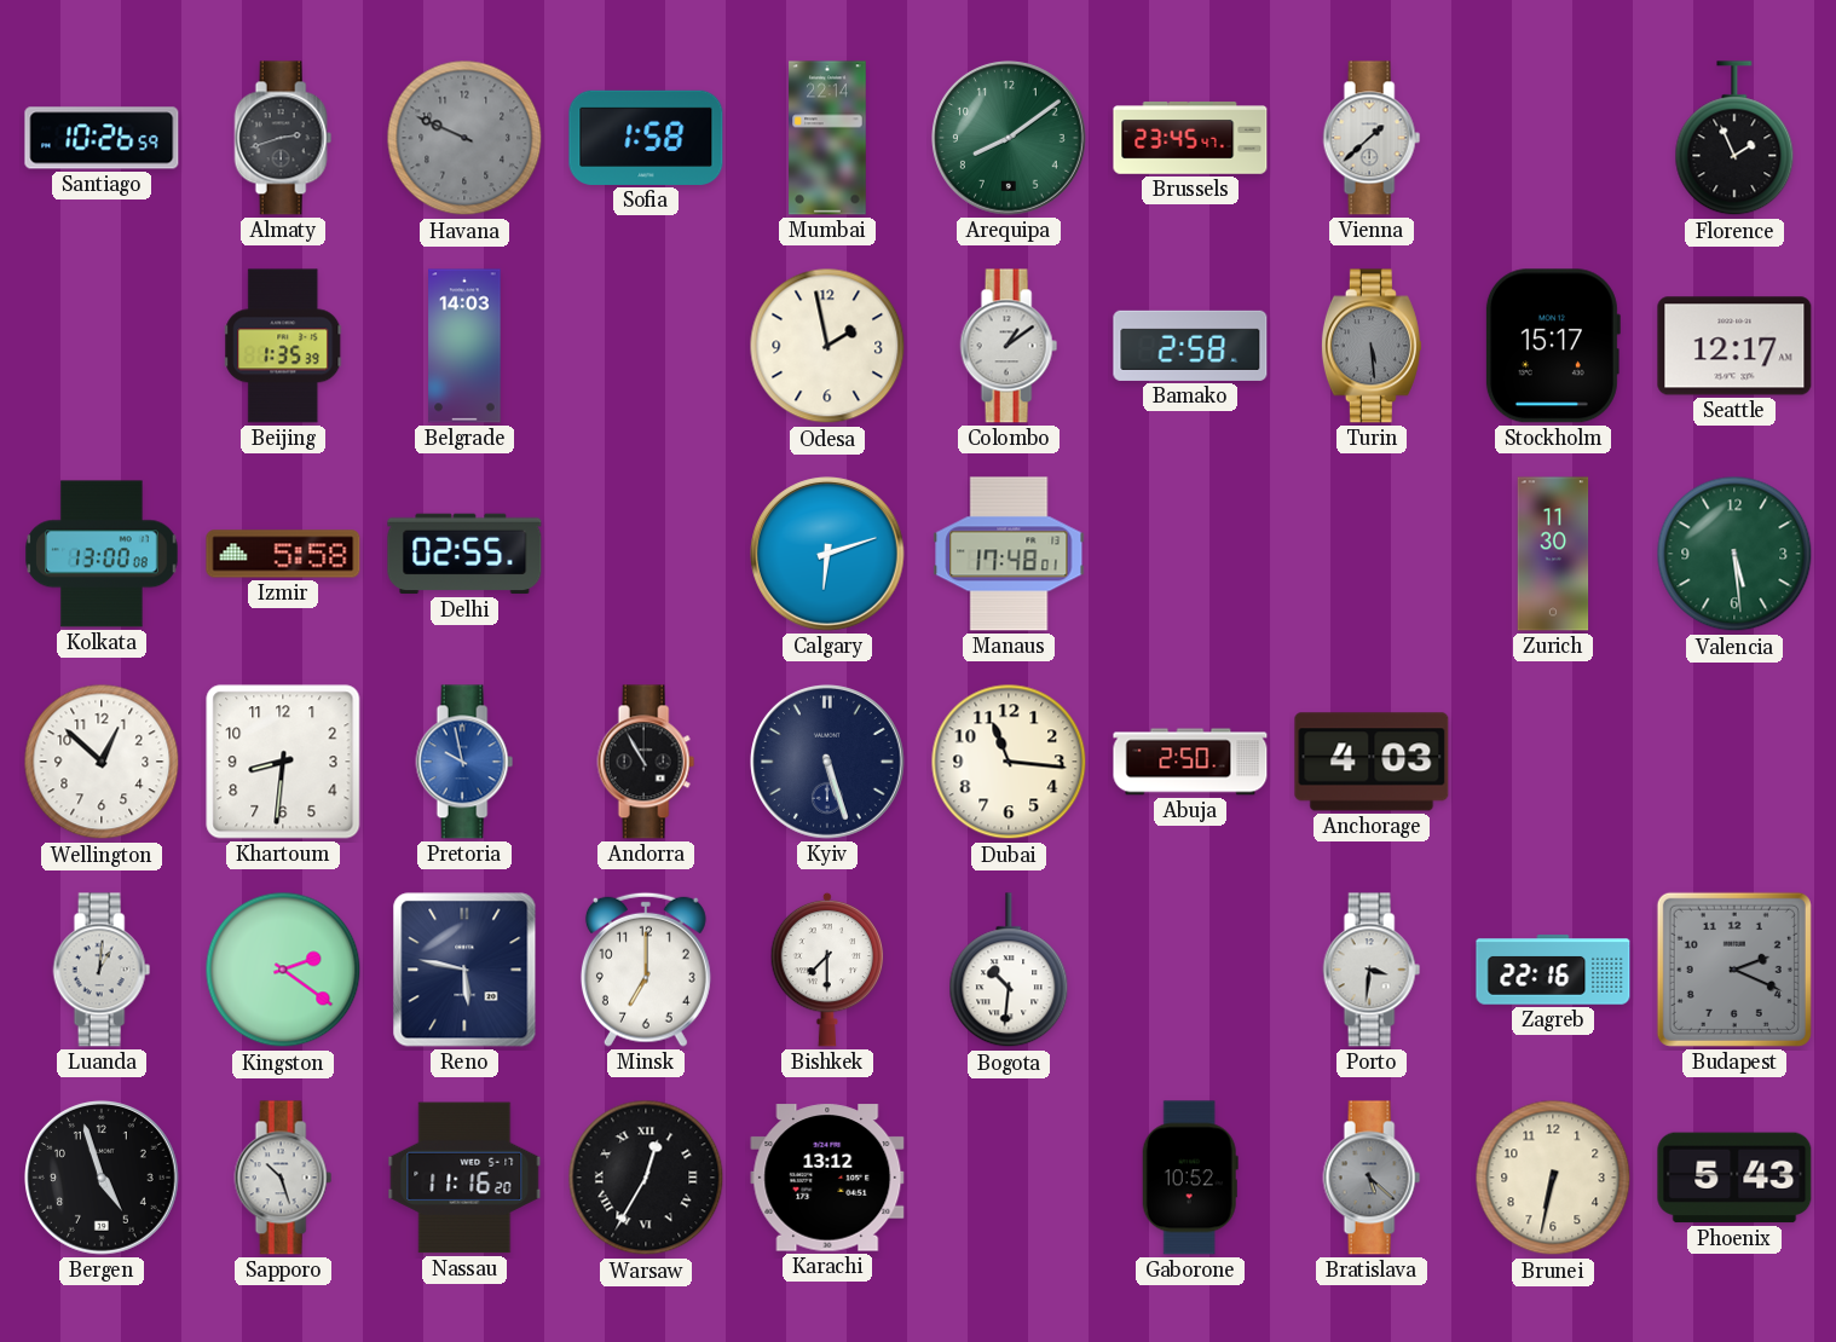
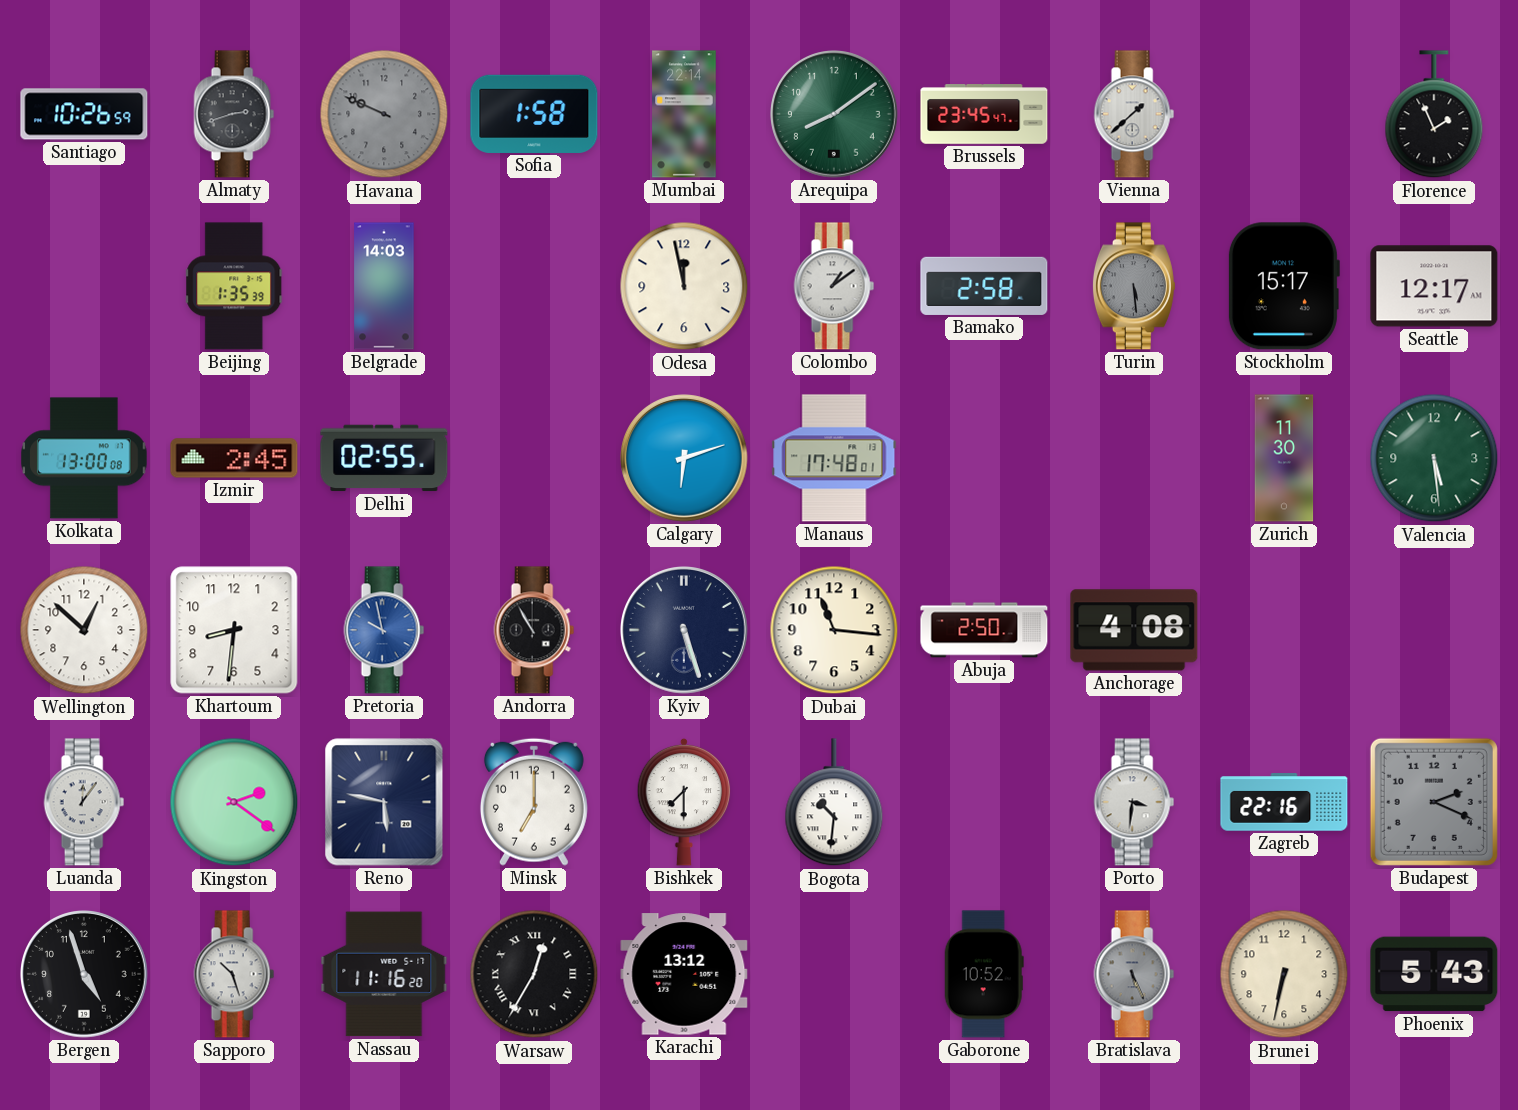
Odesa: 1:58 -> 11:58
Izmir: 5:58 -> 2:45
Anchorage: 4:03 -> 4:08
Luanda: 1:01 -> 12:06
Bratislava: 5:22 -> 5:26
